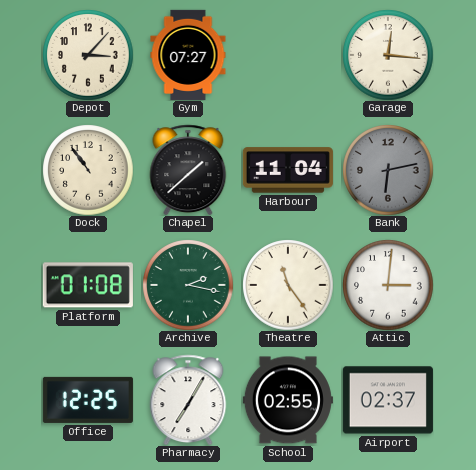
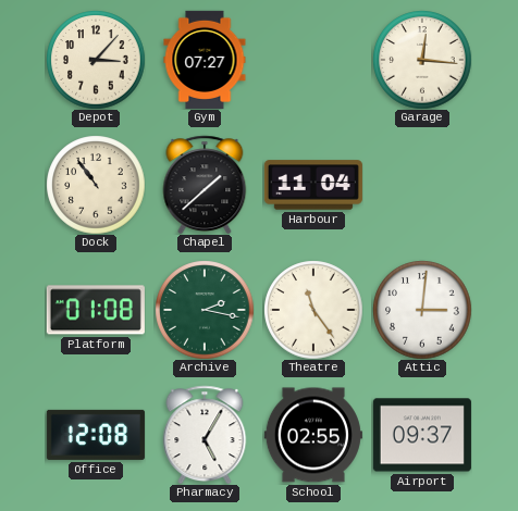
Bank: 6:13 -> none
Office: 12:25 -> 12:08
Pharmacy: 7:05 -> 5:05
Airport: 02:37 -> 09:37
